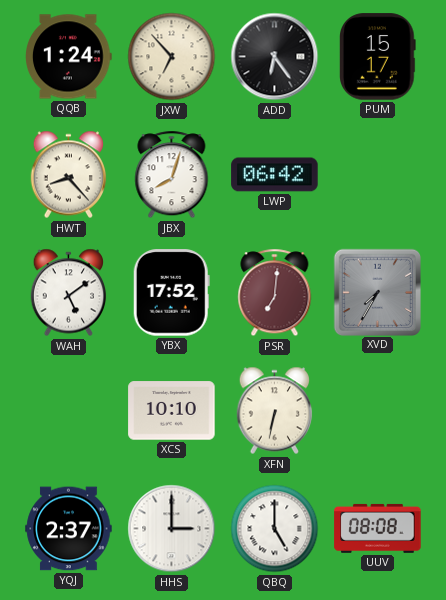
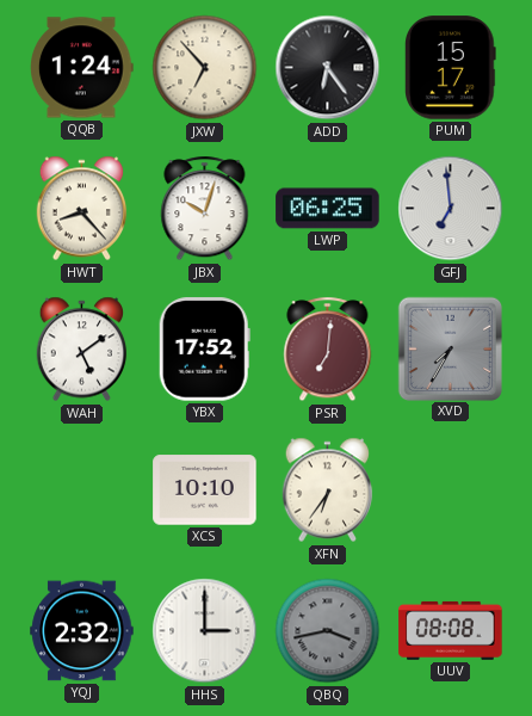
JBX: 8:03 -> 10:03
LWP: 06:42 -> 06:25
GFJ: none -> 6:59
XFN: 6:32 -> 6:36
YQJ: 2:37 -> 2:32
QBQ: 5:00 -> 3:43
QBQ dial: white -> grey
